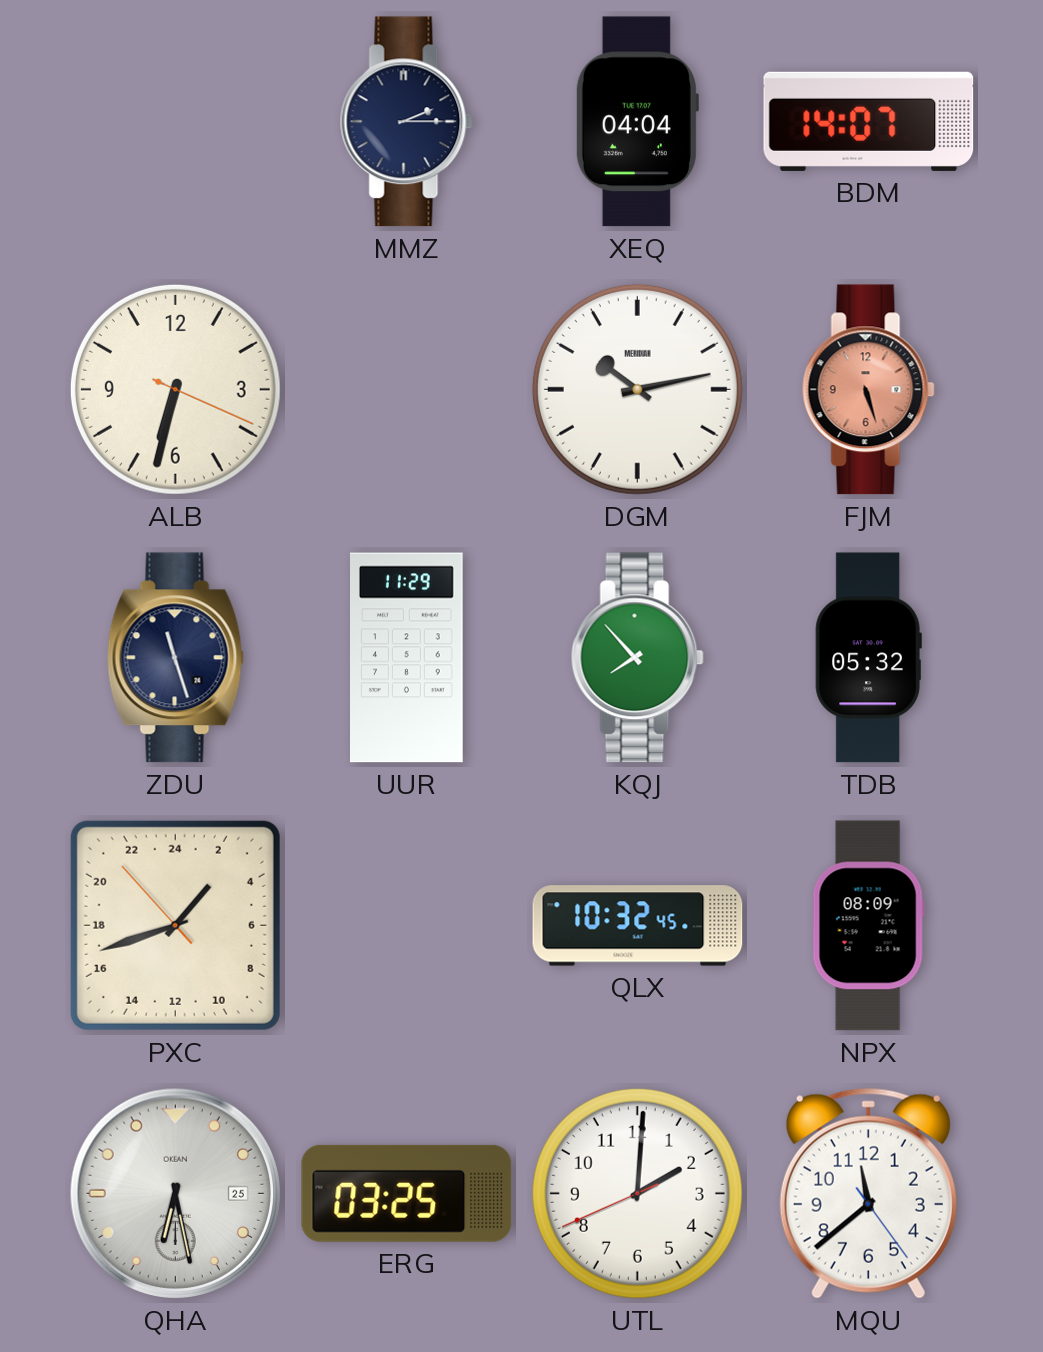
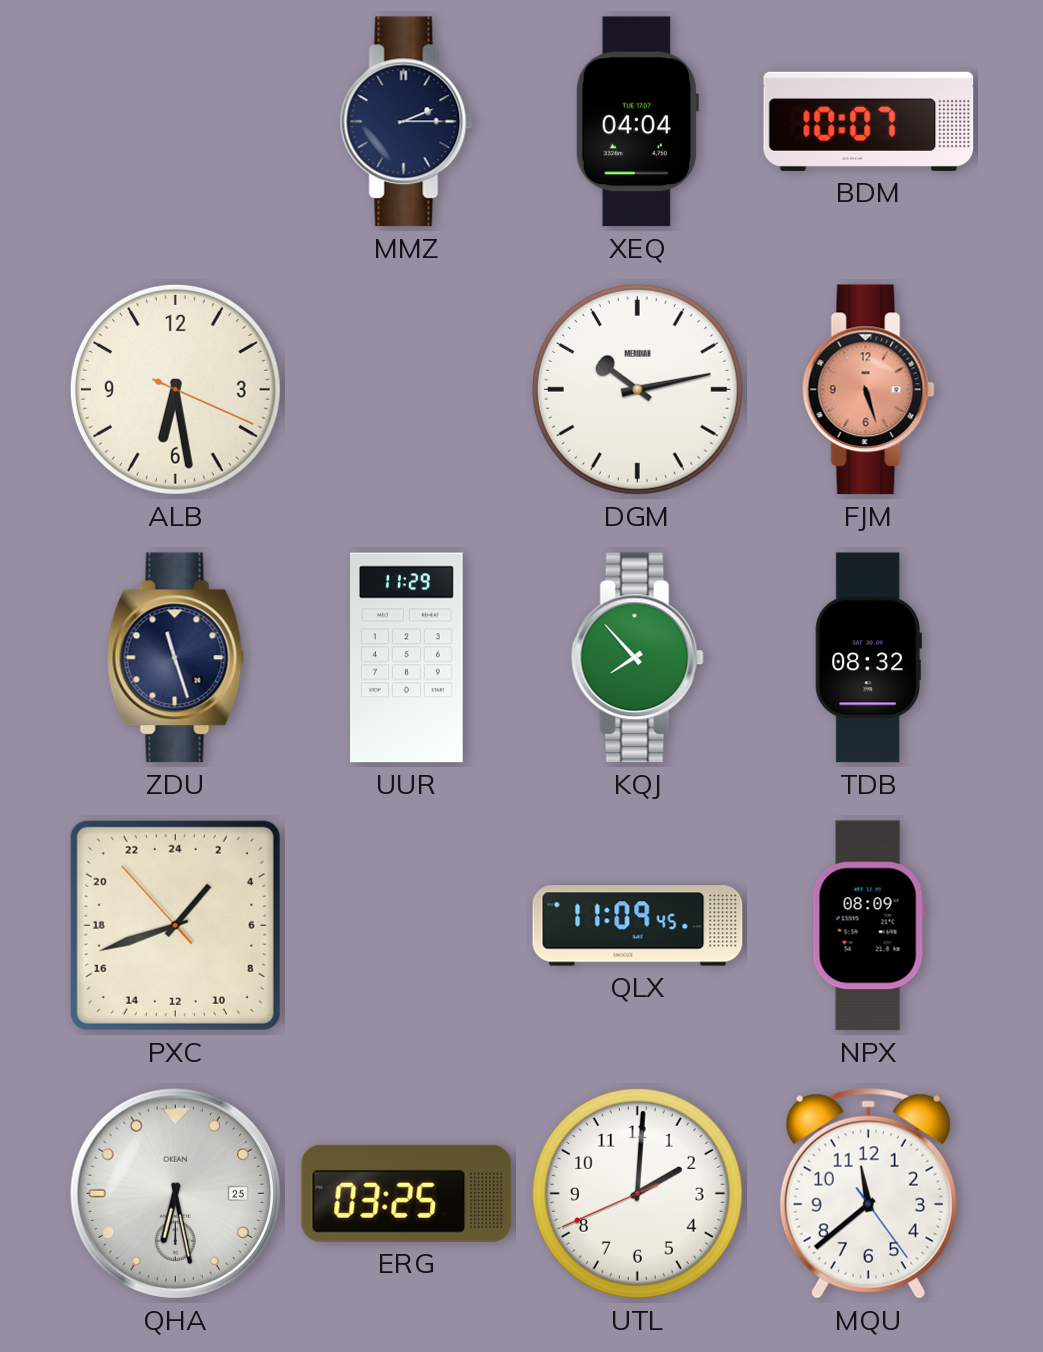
BDM: 14:07 -> 10:07
ALB: 6:32 -> 6:28
TDB: 05:32 -> 08:32
QLX: 10:32 -> 11:09
